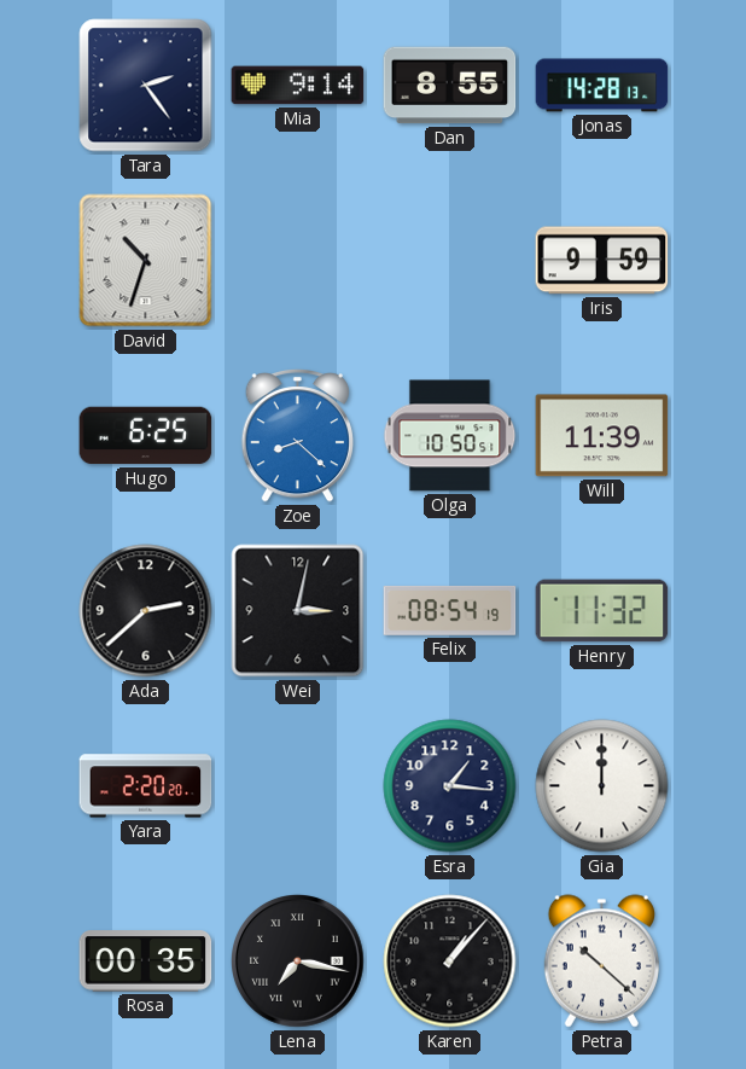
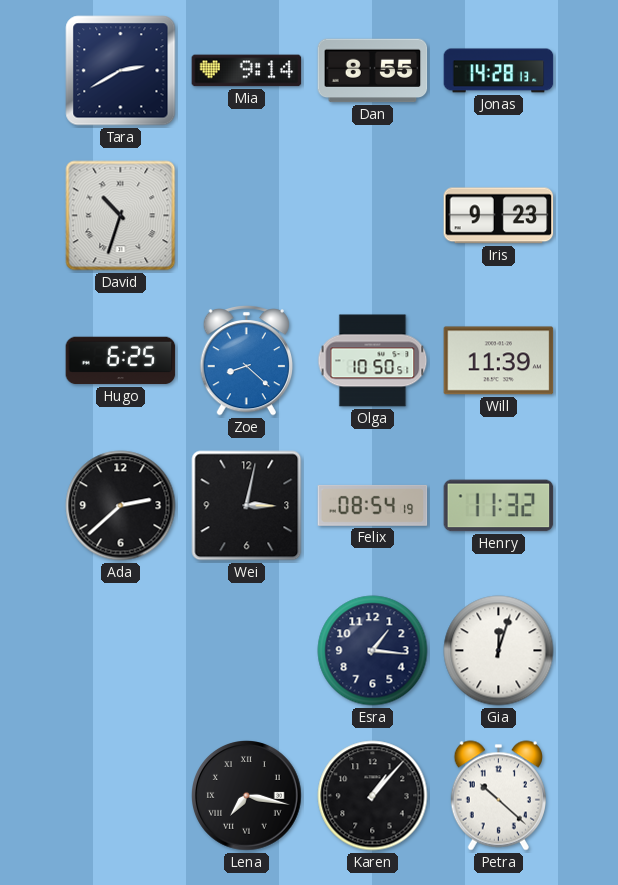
Tara: 2:24 -> 2:40
Iris: 9:59 -> 9:23
Yara: 2:20 -> none
Gia: 12:00 -> 12:03
Rosa: 00:35 -> none
